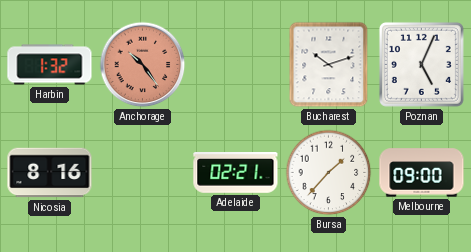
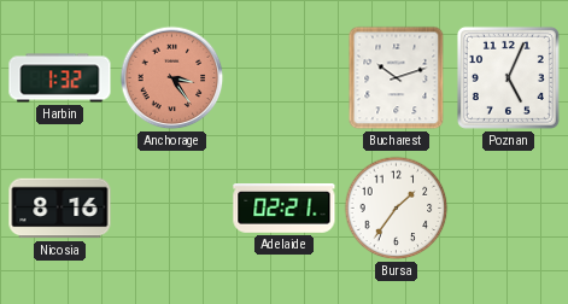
Anchorage: 10:24 -> 3:24
Bursa: 1:37 -> 1:36
Melbourne: 09:00 -> none
